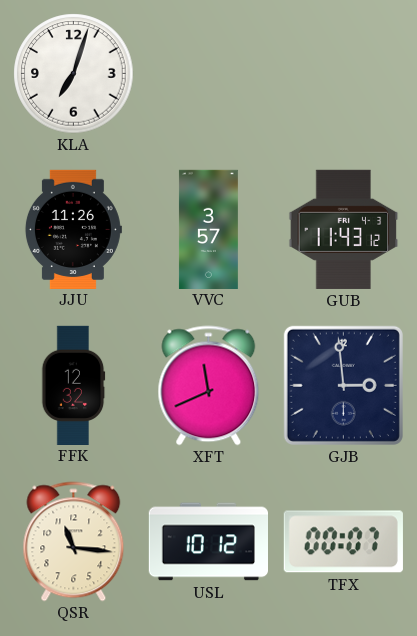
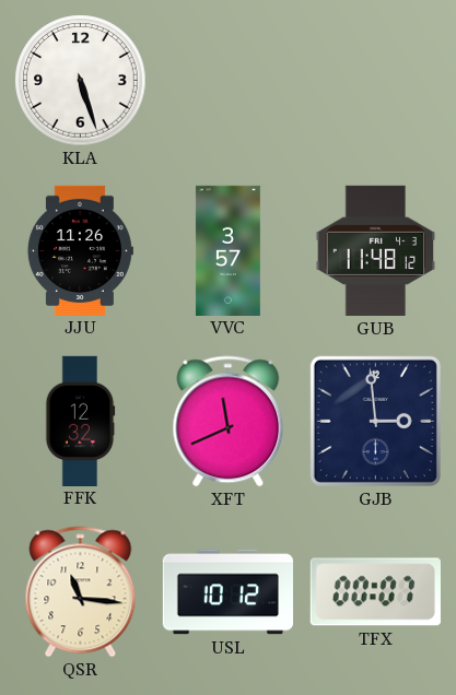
KLA: 7:03 -> 5:27
GUB: 11:43 -> 11:48
